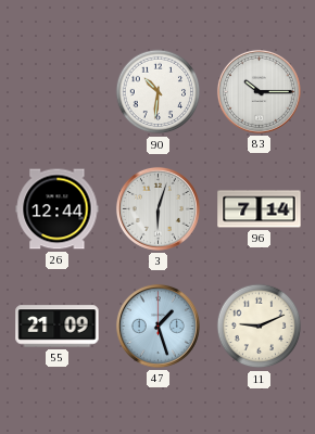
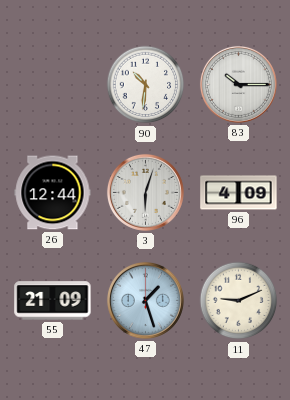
96: 7:14 -> 4:09
